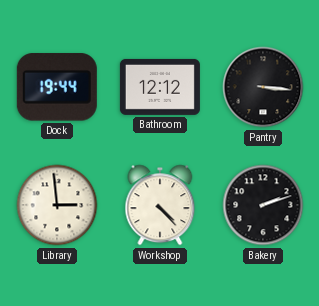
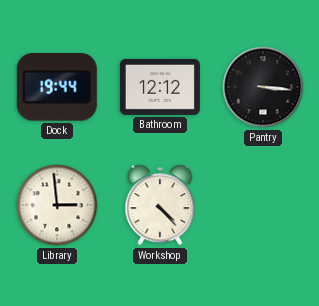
Bakery: 2:12 -> none
